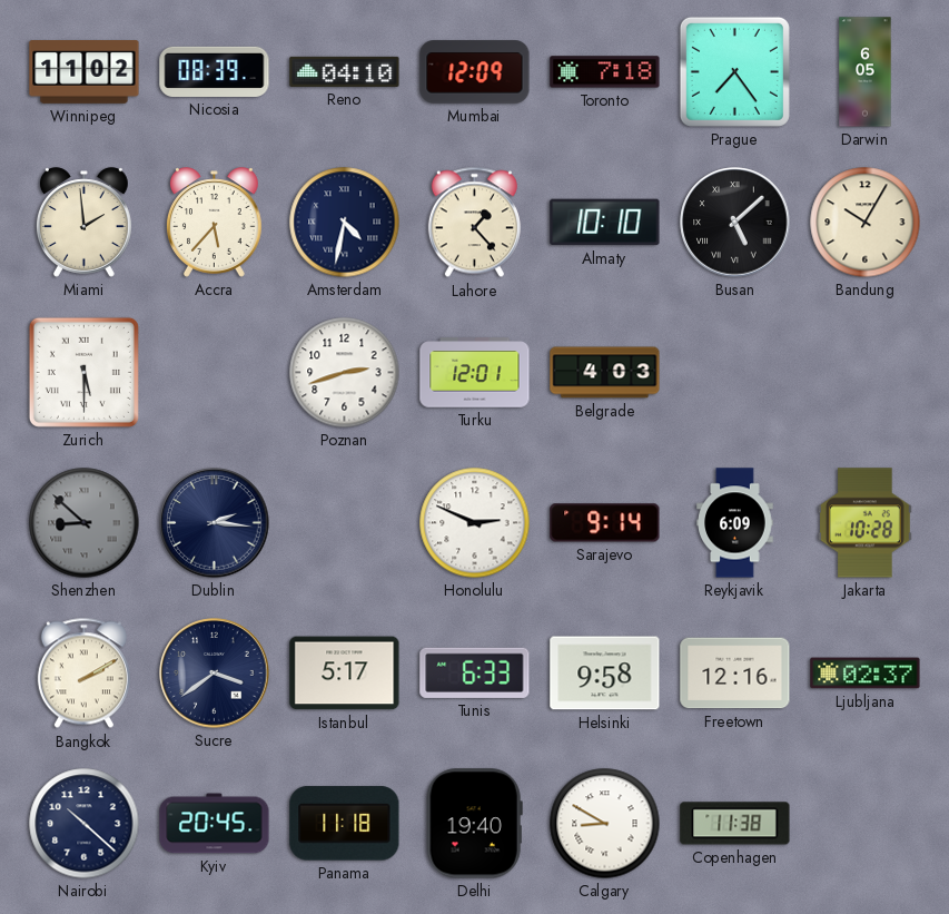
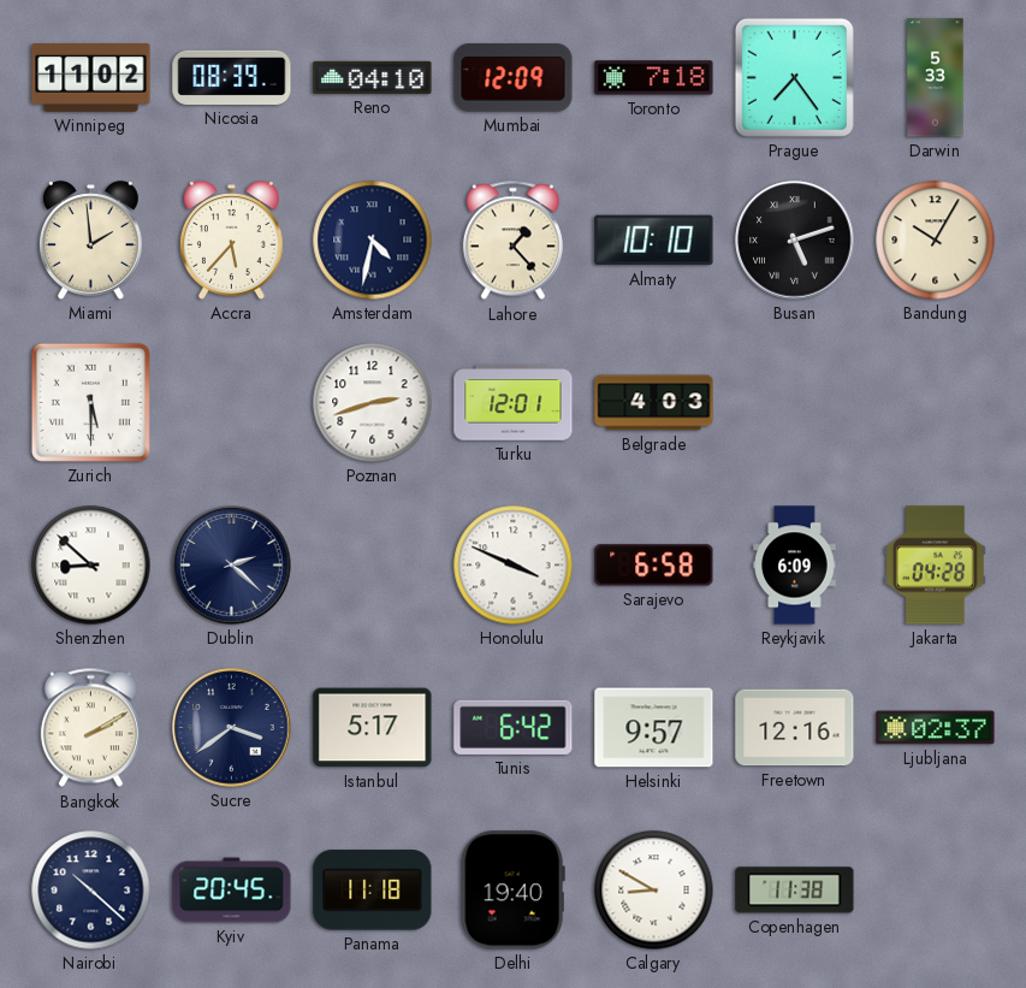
Darwin: 6:05 -> 5:33
Busan: 5:08 -> 5:12
Shenzhen dial: grey -> white
Dublin: 2:16 -> 2:22
Honolulu: 2:49 -> 3:49
Sarajevo: 9:14 -> 6:58
Jakarta: 10:28 -> 04:28
Tunis: 6:33 -> 6:42
Helsinki: 9:58 -> 9:57
